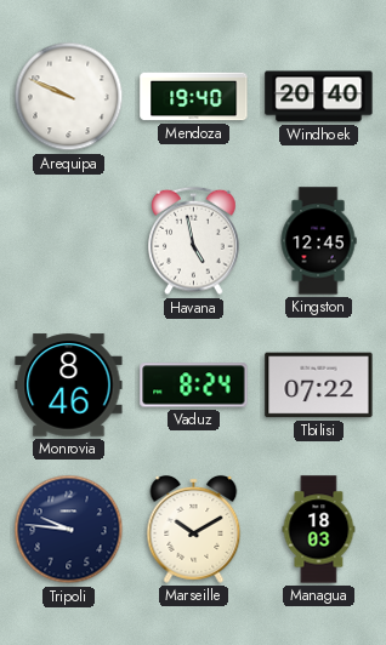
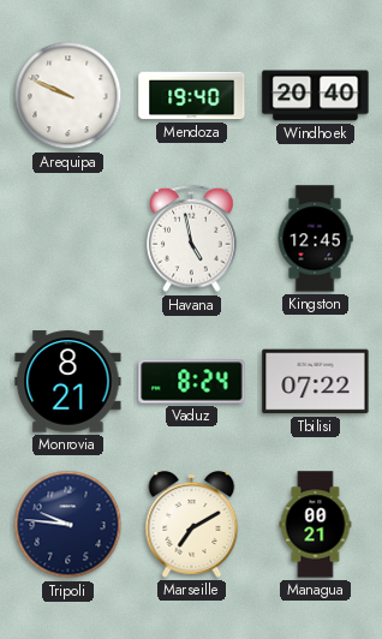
Monrovia: 8:46 -> 8:21
Marseille: 10:10 -> 7:10
Managua: 18:03 -> 00:21
